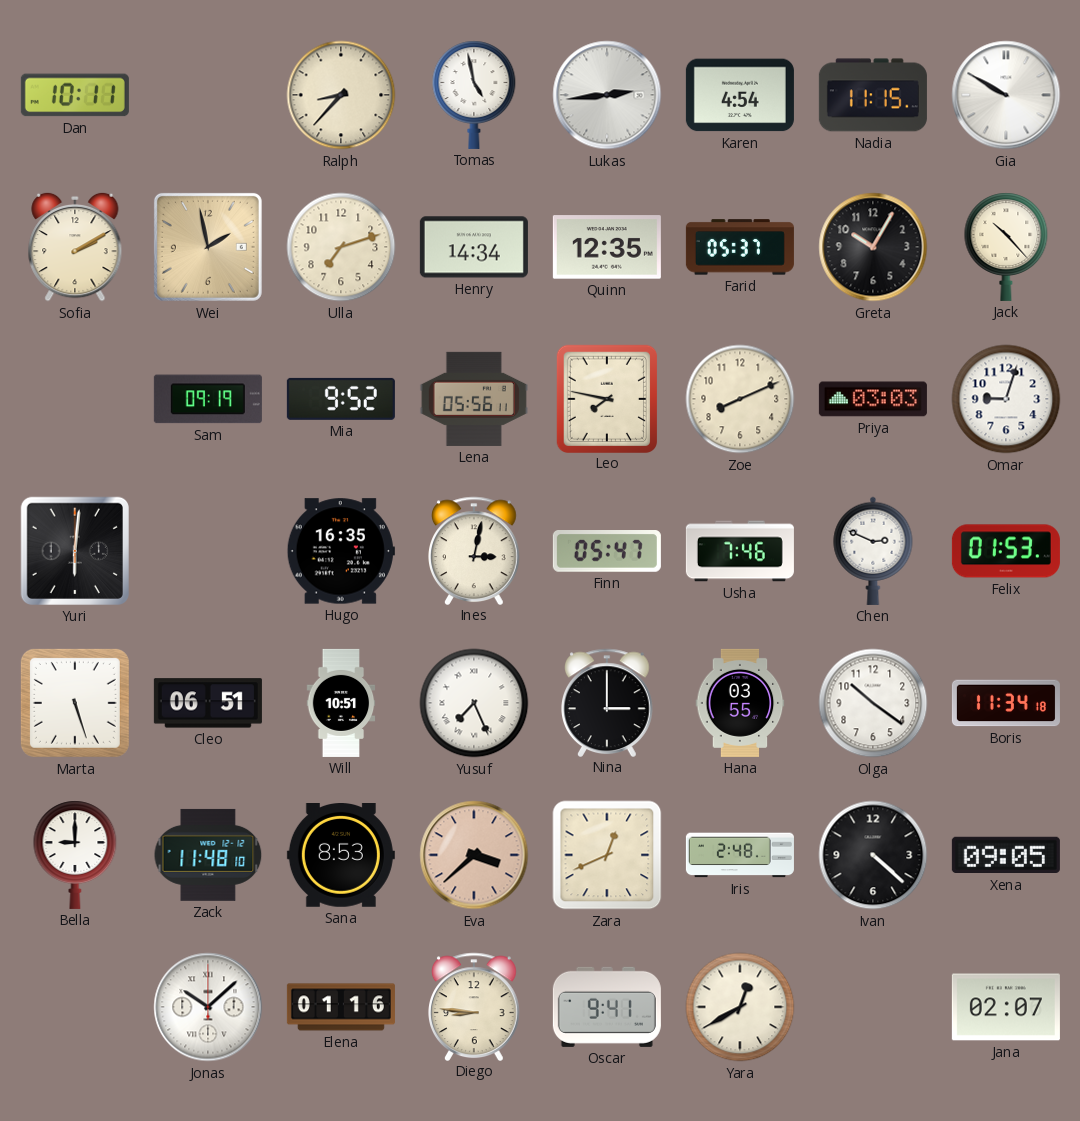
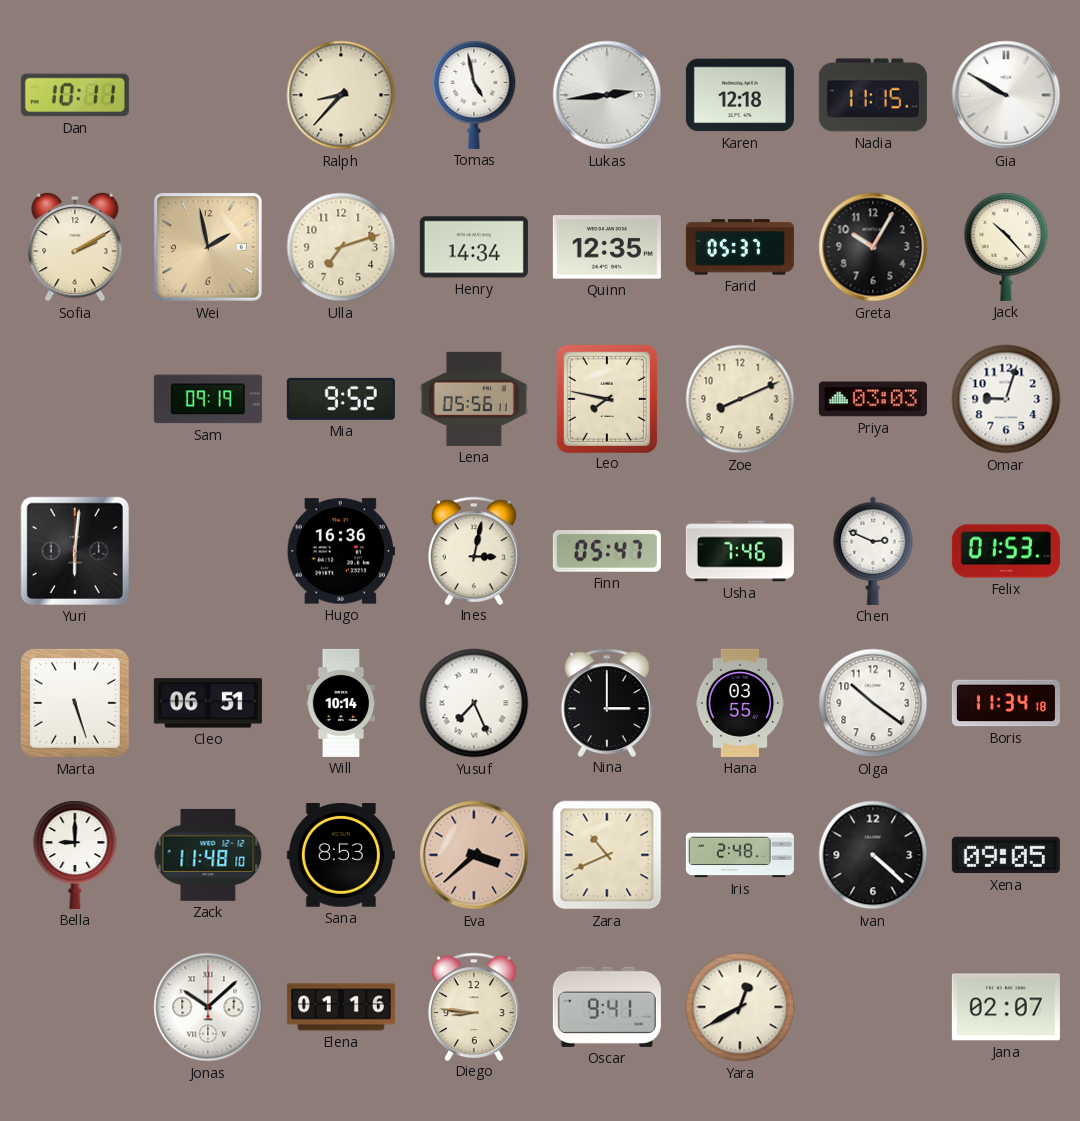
Karen: 4:54 -> 12:18
Hugo: 16:35 -> 16:36
Will: 10:51 -> 10:14
Zara: 12:41 -> 10:41
